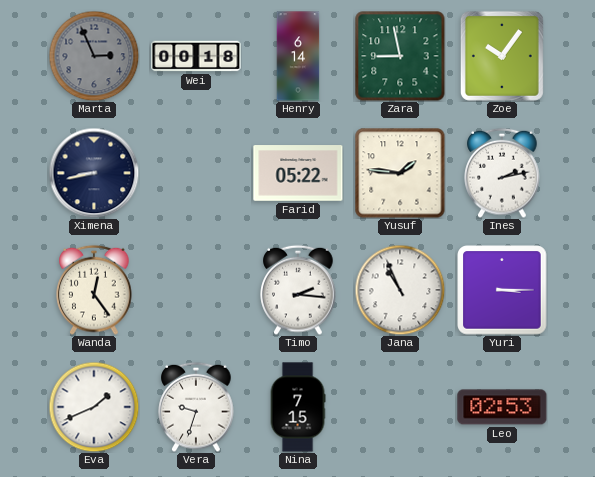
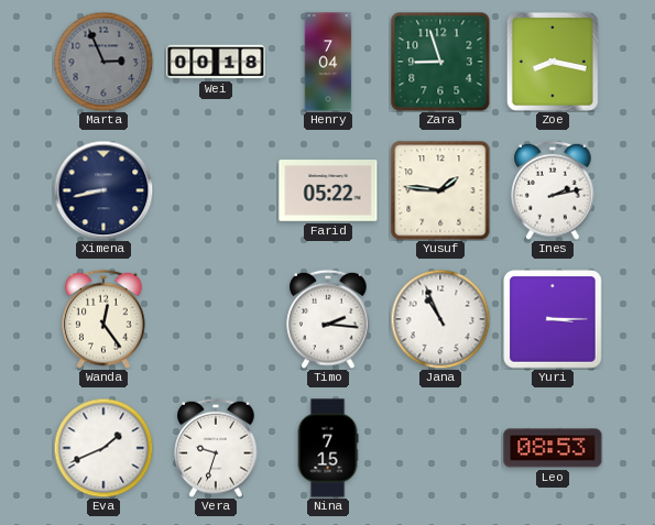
Henry: 6:14 -> 7:04
Zara: 8:58 -> 8:57
Zoe: 10:06 -> 8:17
Leo: 02:53 -> 08:53
